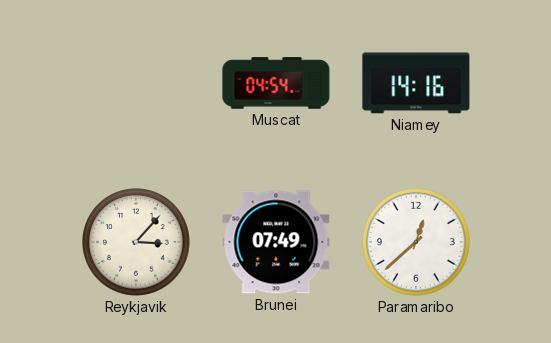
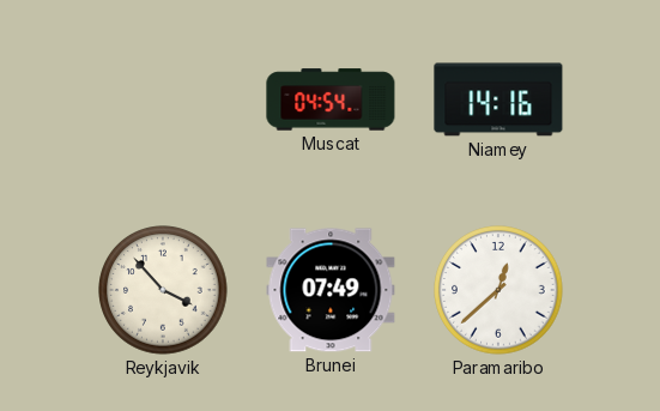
Reykjavik: 3:07 -> 3:53
